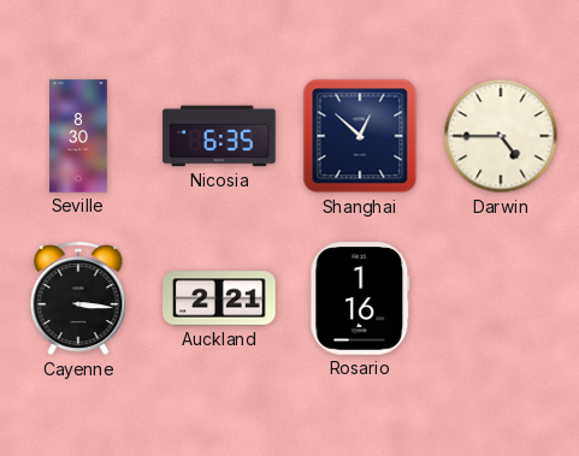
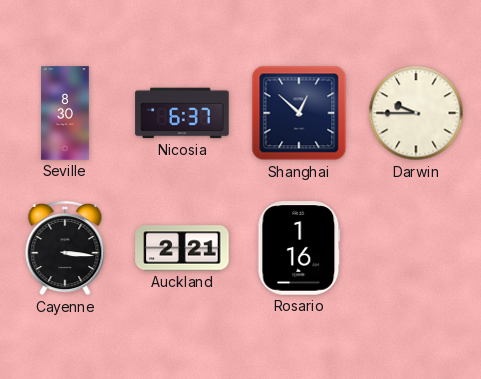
Nicosia: 6:35 -> 6:37
Darwin: 4:45 -> 9:45
